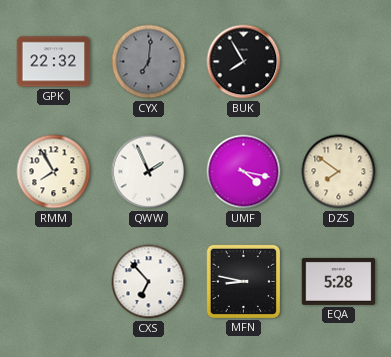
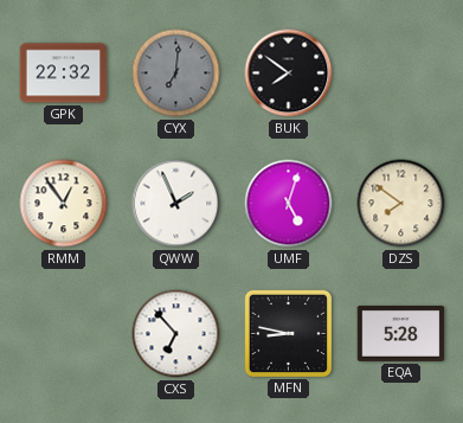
BUK: 7:55 -> 7:51
RMM: 7:55 -> 12:54
UMF: 4:17 -> 5:03
